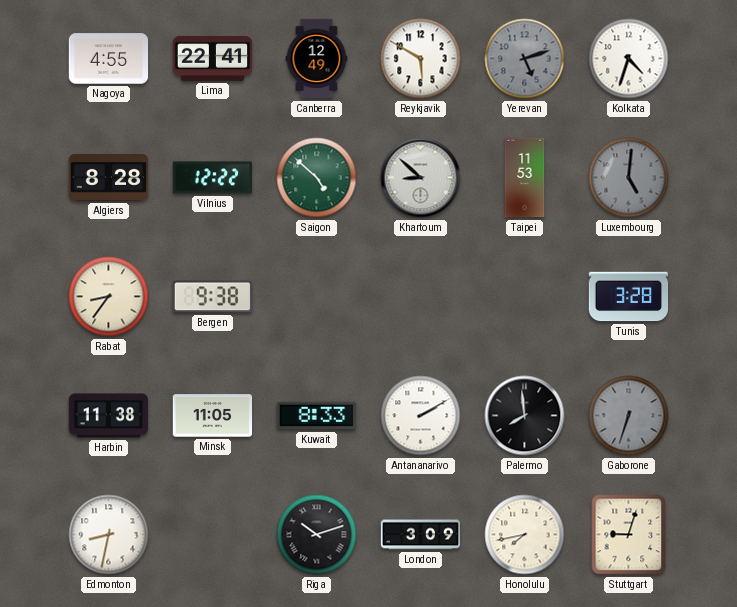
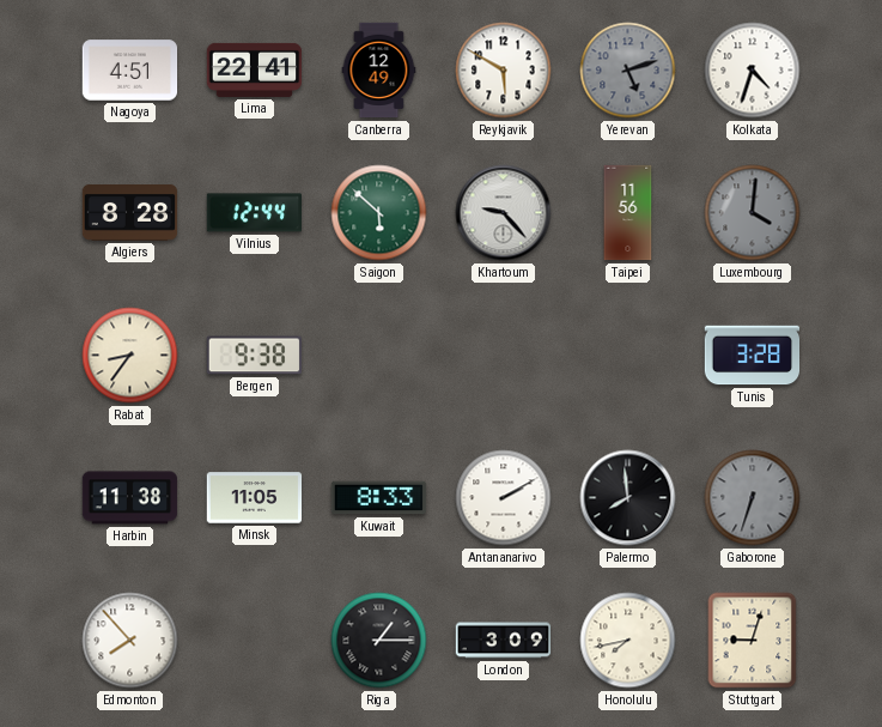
Nagoya: 4:55 -> 4:51
Vilnius: 12:22 -> 12:44
Saigon: 4:52 -> 5:52
Khartoum: 8:52 -> 9:23
Taipei: 11:53 -> 11:56
Luxembourg: 5:01 -> 4:01
Edmonton: 8:32 -> 7:53
Riga: 10:12 -> 1:15
